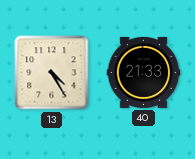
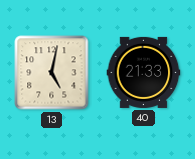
13: 4:25 -> 5:02
